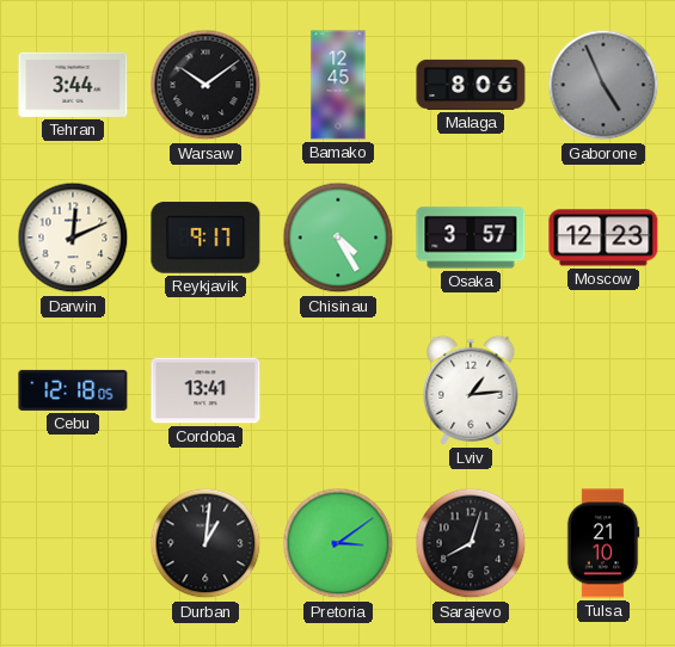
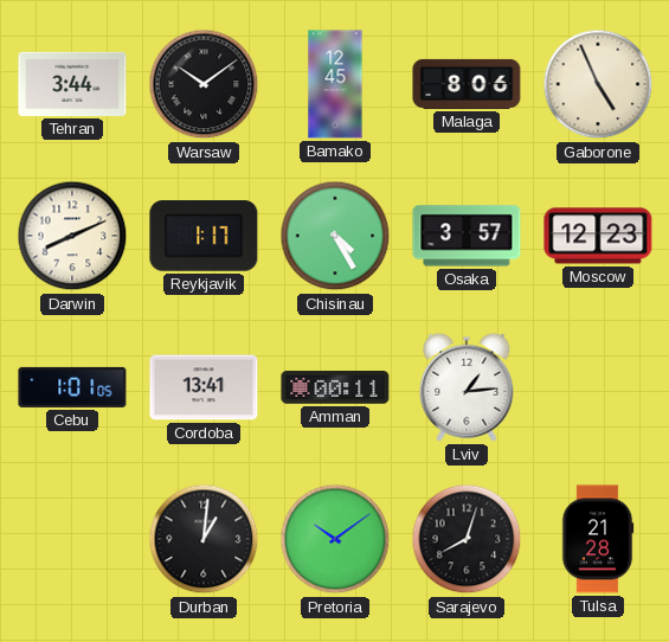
Gaborone dial: grey -> cream
Darwin: 12:11 -> 8:11
Reykjavik: 9:17 -> 1:17
Cebu: 12:18 -> 1:01
Amman: none -> 00:11
Pretoria: 3:09 -> 10:09
Tulsa: 21:10 -> 21:28
